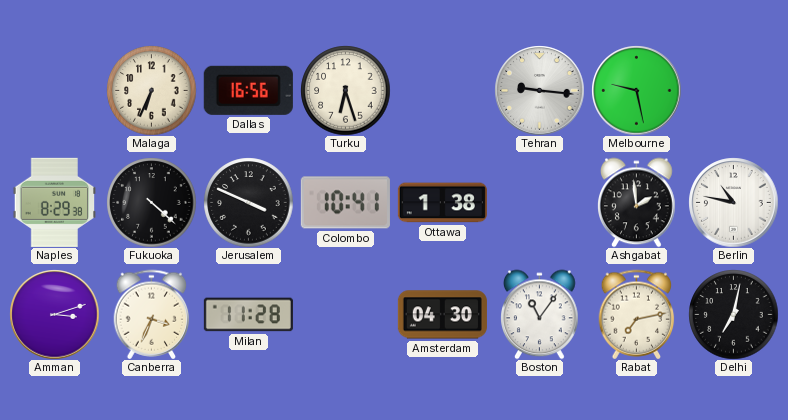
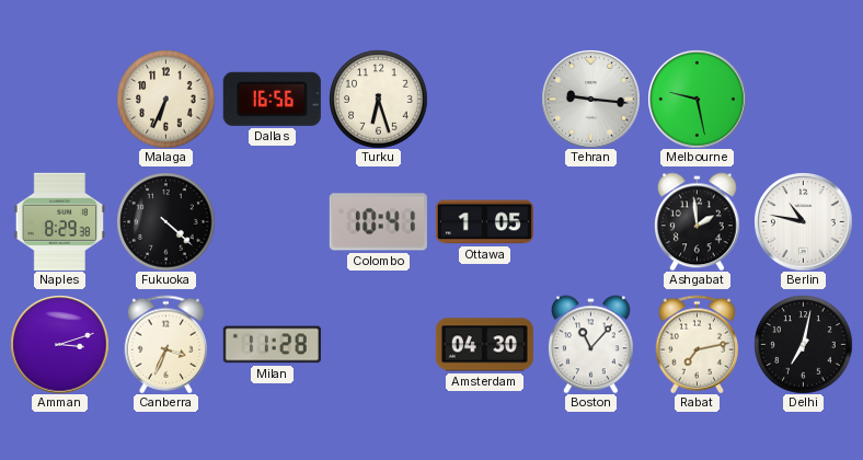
Jerusalem: 3:49 -> none
Ottawa: 1:38 -> 1:05
Boston: 11:06 -> 11:07
